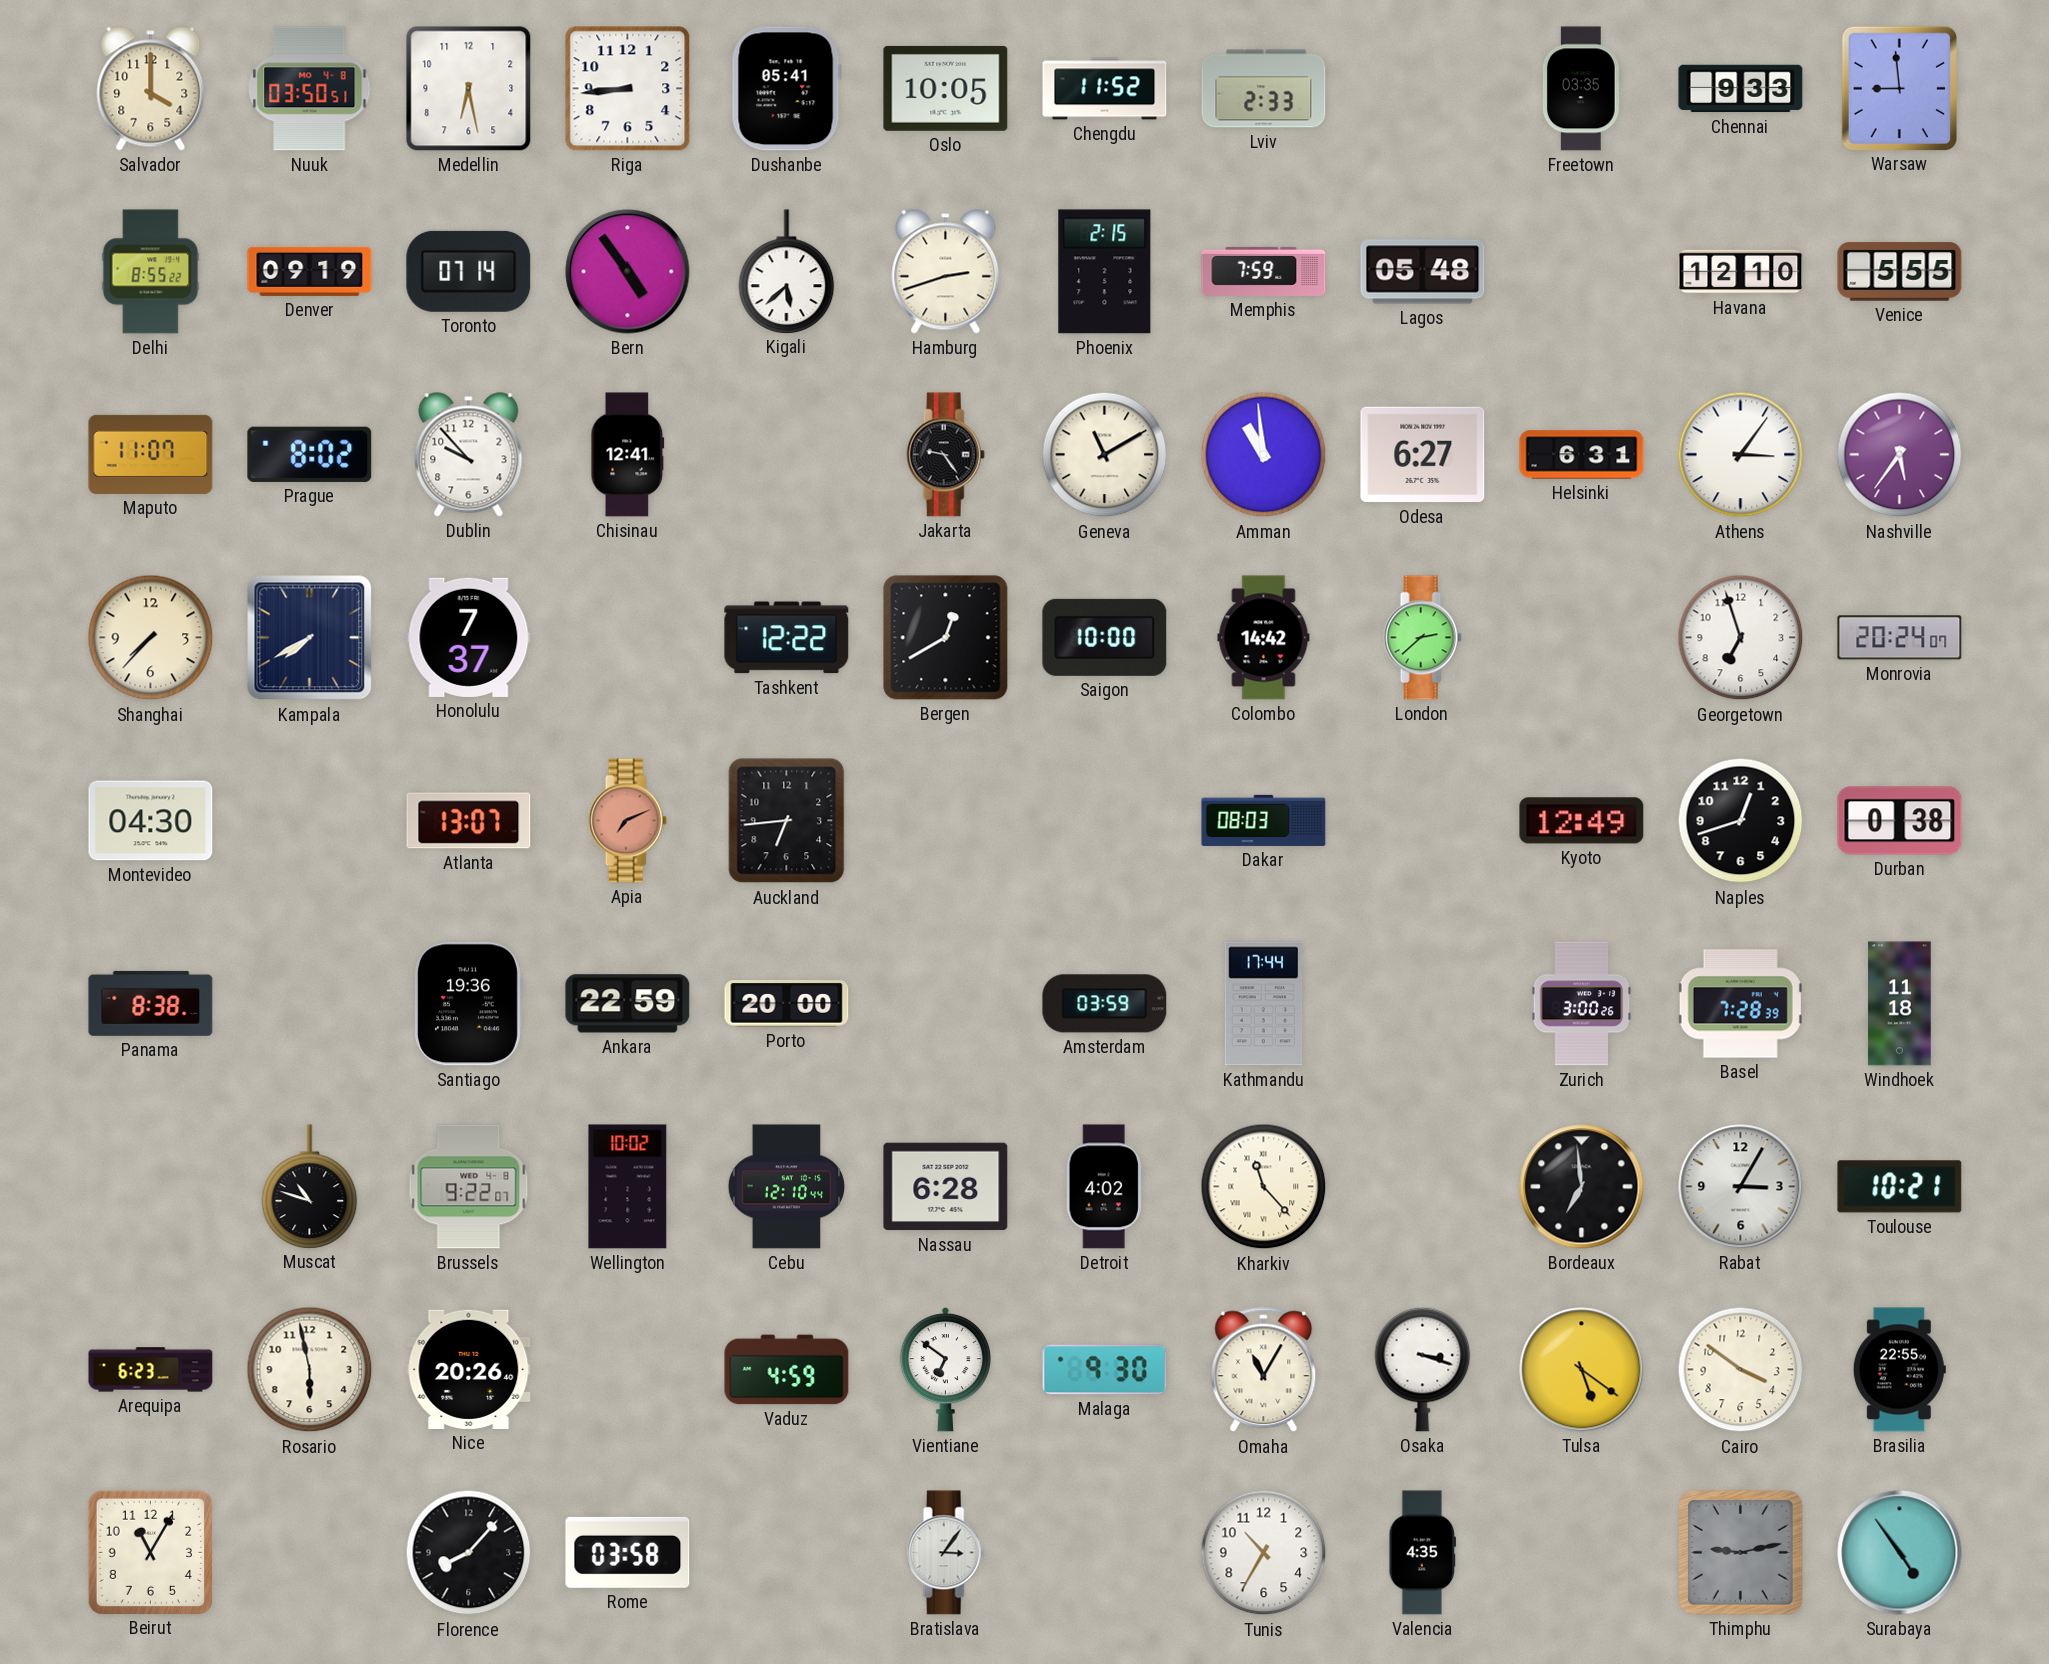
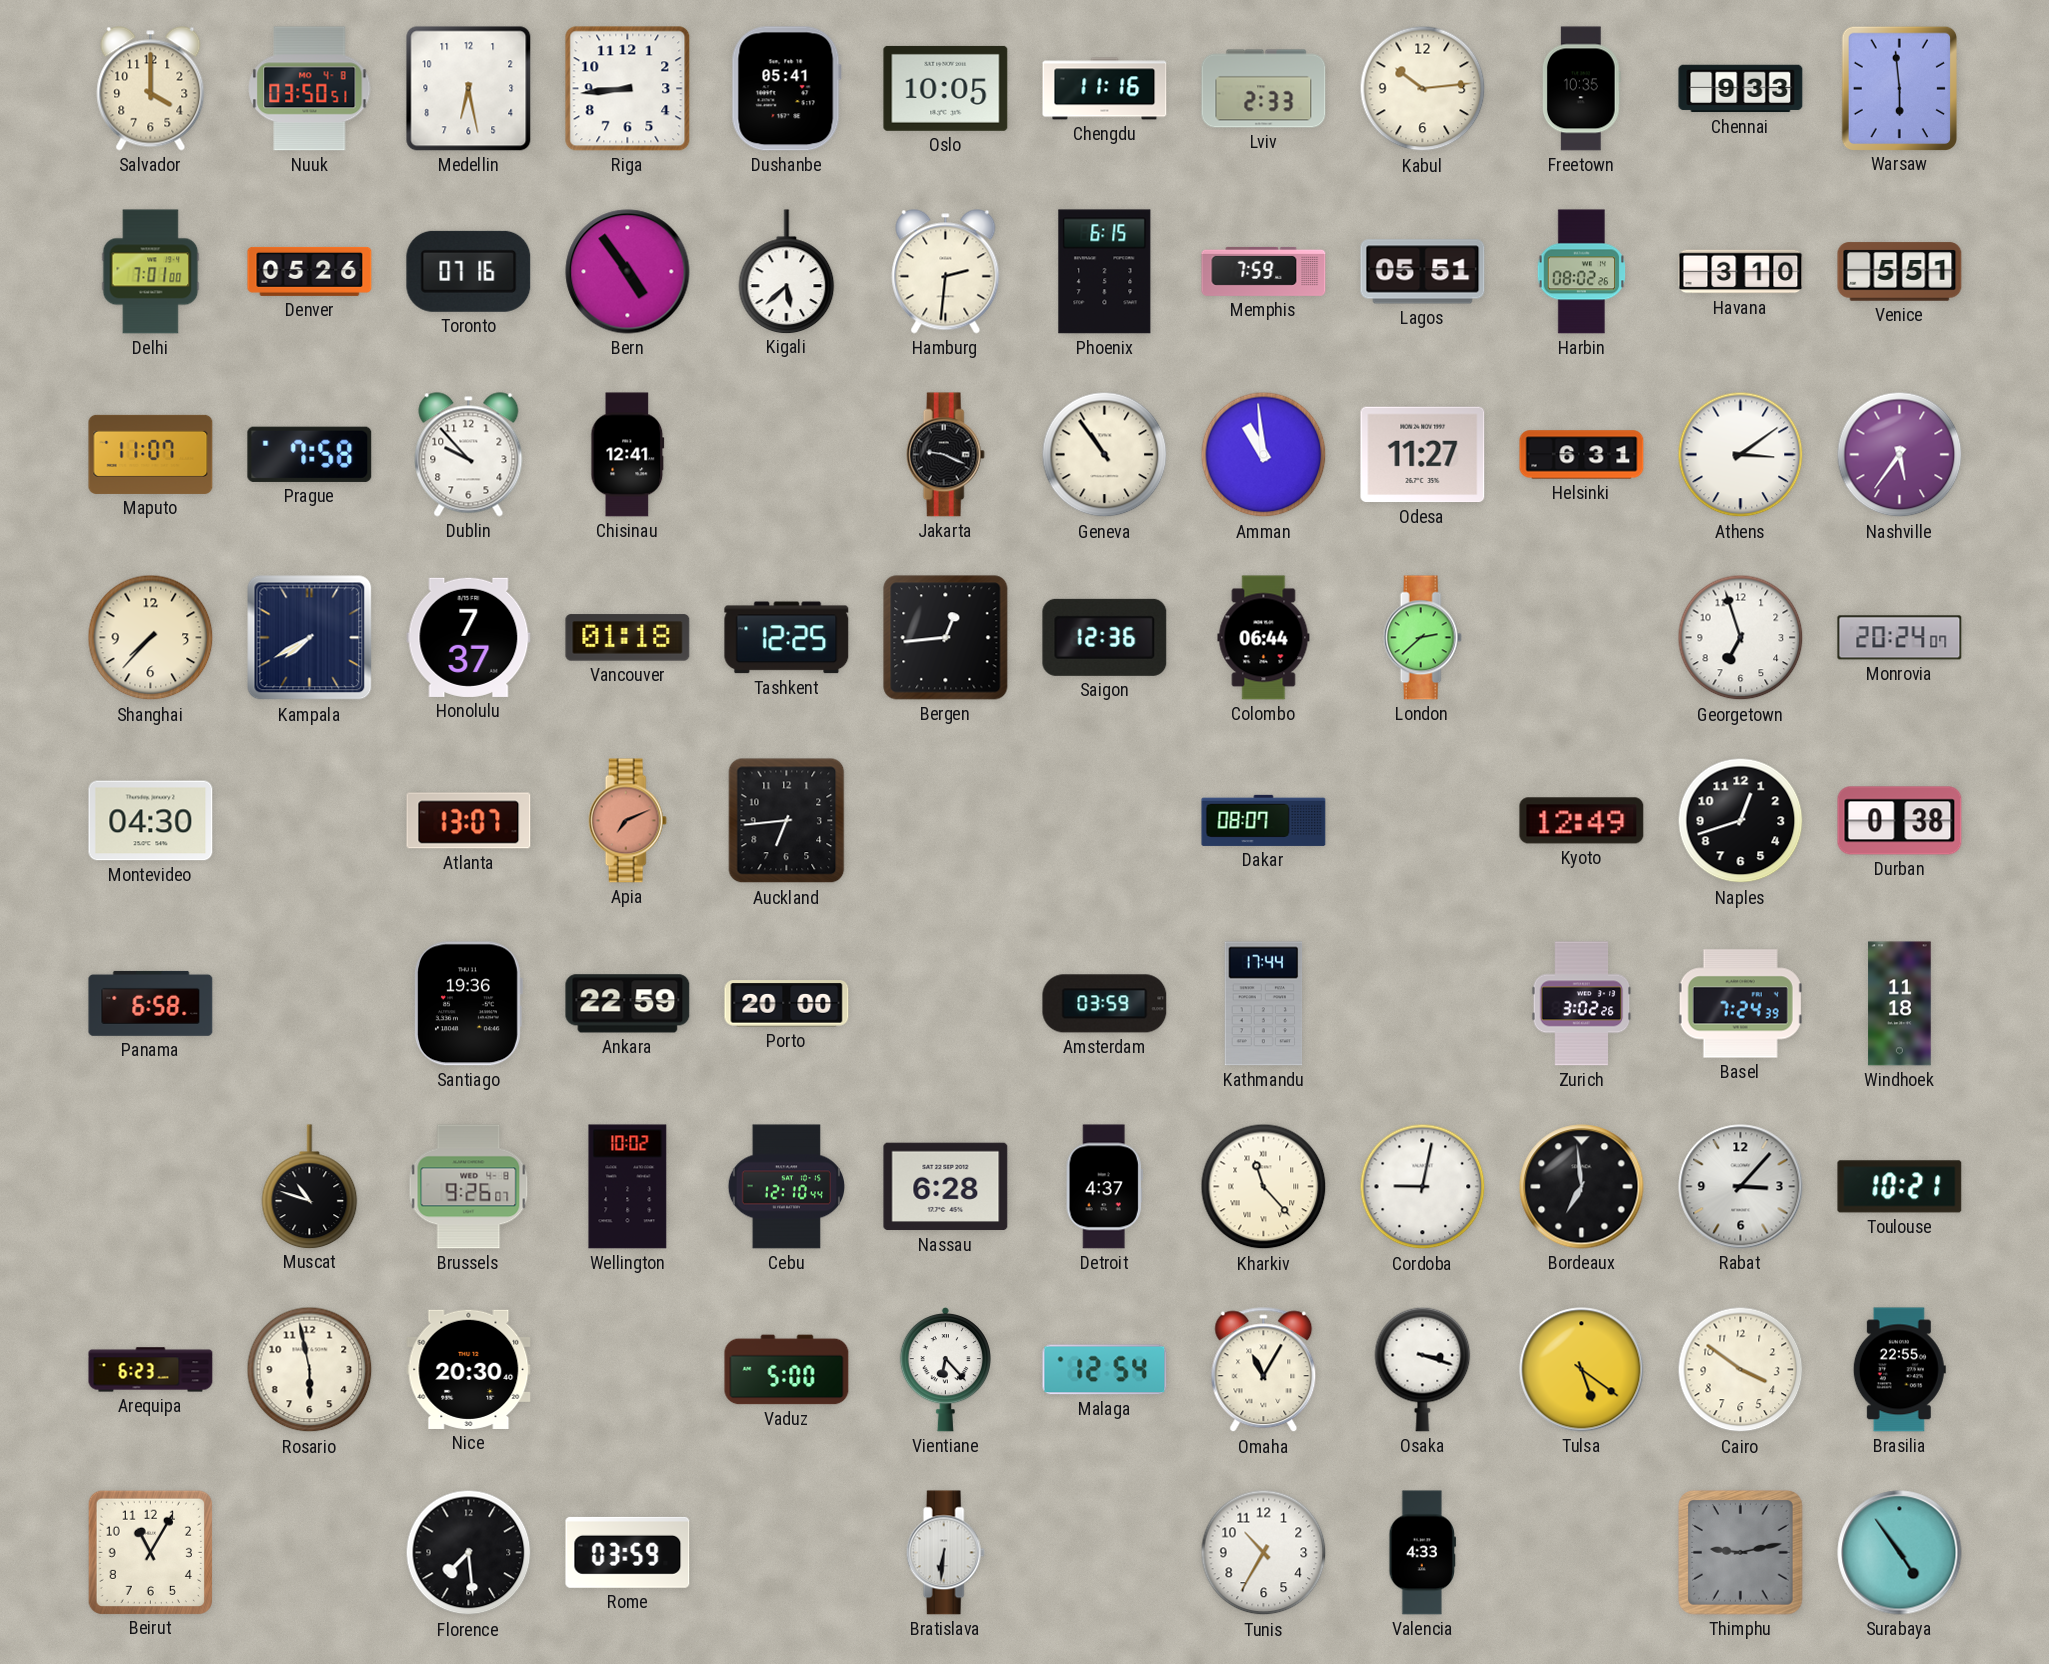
Chengdu: 11:52 -> 11:16
Kabul: none -> 10:14
Freetown: 03:35 -> 10:35
Warsaw: 8:59 -> 5:59
Delhi: 8:55 -> 7:01
Denver: 09:19 -> 05:26
Toronto: 07:14 -> 07:16
Hamburg: 2:42 -> 2:31
Phoenix: 2:15 -> 6:15
Lagos: 05:48 -> 05:51
Harbin: none -> 08:02
Havana: 12:10 -> 3:10
Venice: 5:55 -> 5:51
Prague: 8:02 -> 7:58
Jakarta: 9:24 -> 9:19
Geneva: 11:10 -> 10:54
Odesa: 6:27 -> 11:27
Athens: 3:06 -> 3:09
Vancouver: none -> 01:18
Tashkent: 12:22 -> 12:25
Bergen: 12:40 -> 12:44
Saigon: 10:00 -> 12:36
Colombo: 14:42 -> 06:44
Dakar: 08:03 -> 08:07
Panama: 8:38 -> 6:58
Zurich: 3:00 -> 3:02
Basel: 7:28 -> 7:24
Brussels: 9:22 -> 9:26
Detroit: 4:02 -> 4:37
Cordoba: none -> 9:02
Rabat: 3:05 -> 3:07
Nice: 20:26 -> 20:30
Vaduz: 4:59 -> 5:00
Vientiane: 6:51 -> 6:23
Malaga: 9:30 -> 12:54
Florence: 8:07 -> 7:29
Rome: 03:58 -> 03:59
Bratislava: 3:06 -> 6:31
Valencia: 4:35 -> 4:33
